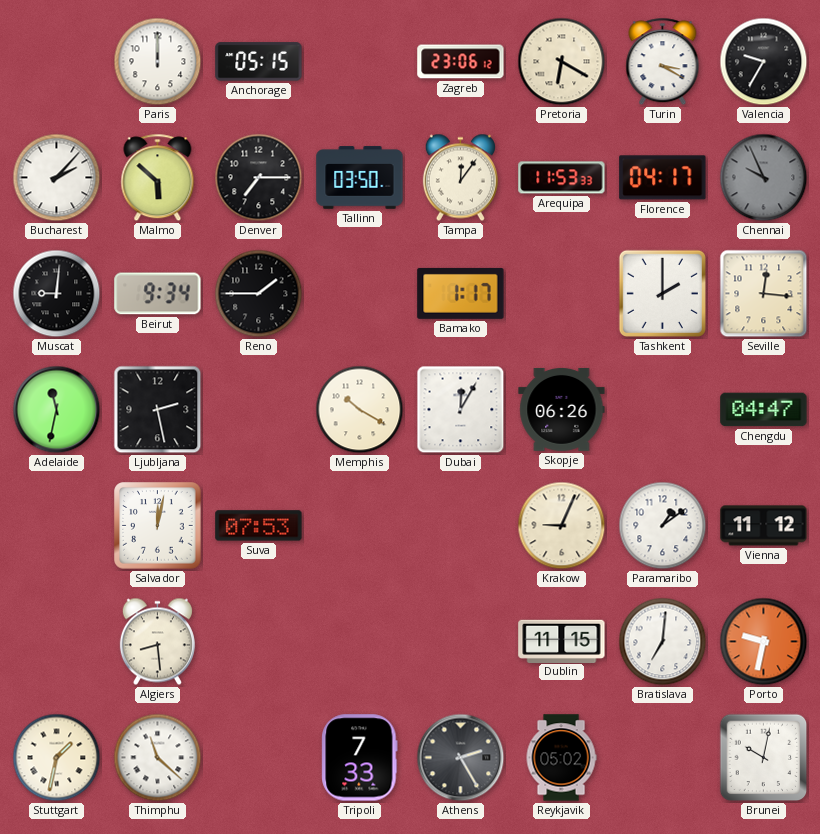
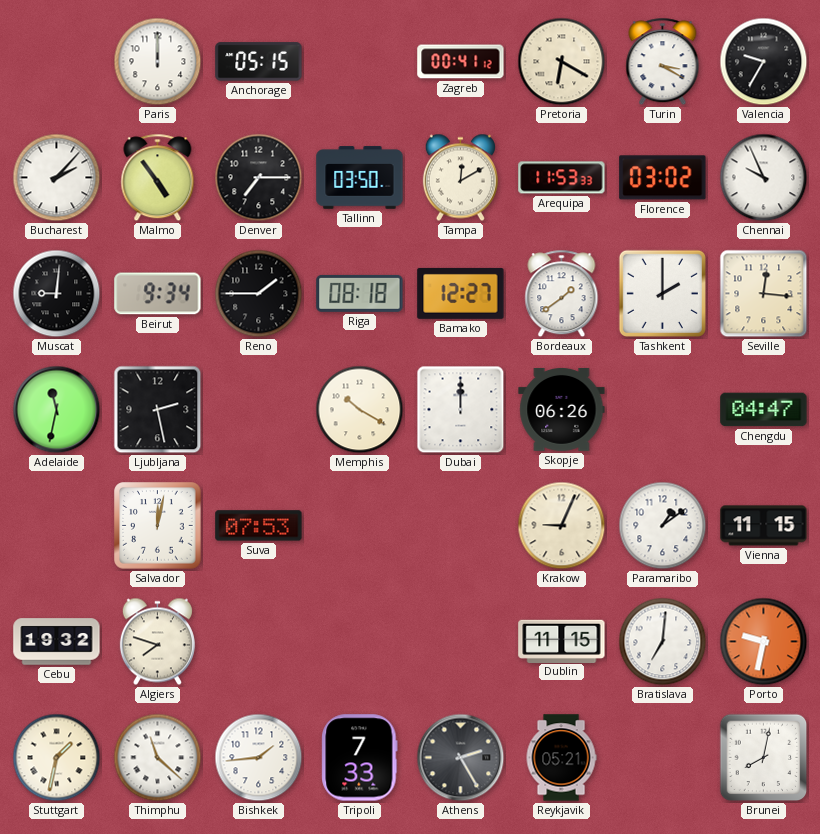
Zagreb: 23:06 -> 00:41
Malmo: 5:52 -> 4:54
Tampa: 12:06 -> 12:10
Florence: 04:17 -> 03:02
Chennai dial: grey -> white
Riga: none -> 08:18
Bamako: 1:17 -> 12:27
Bordeaux: none -> 1:39
Dubai: 12:05 -> 12:00
Vienna: 11:12 -> 11:15
Cebu: none -> 19:32
Algiers: 8:29 -> 7:48
Bishkek: none -> 1:44
Reykjavik: 05:02 -> 05:21
Brunei: 10:02 -> 8:02
